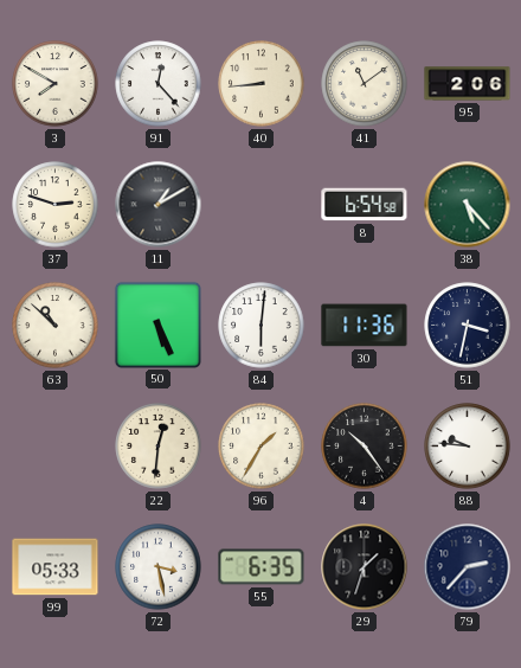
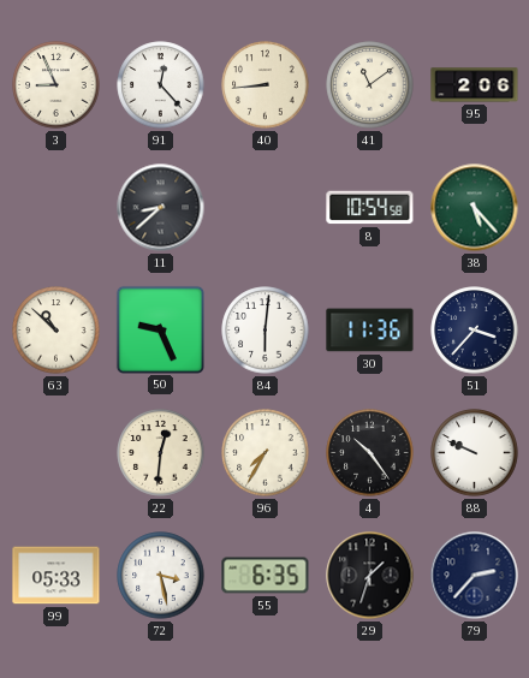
3: 7:50 -> 8:56
37: 2:48 -> none
11: 1:10 -> 8:38
8: 6:54 -> 10:54
50: 5:26 -> 9:26
51: 3:32 -> 3:37
96: 1:35 -> 7:35
88: 9:46 -> 9:49
